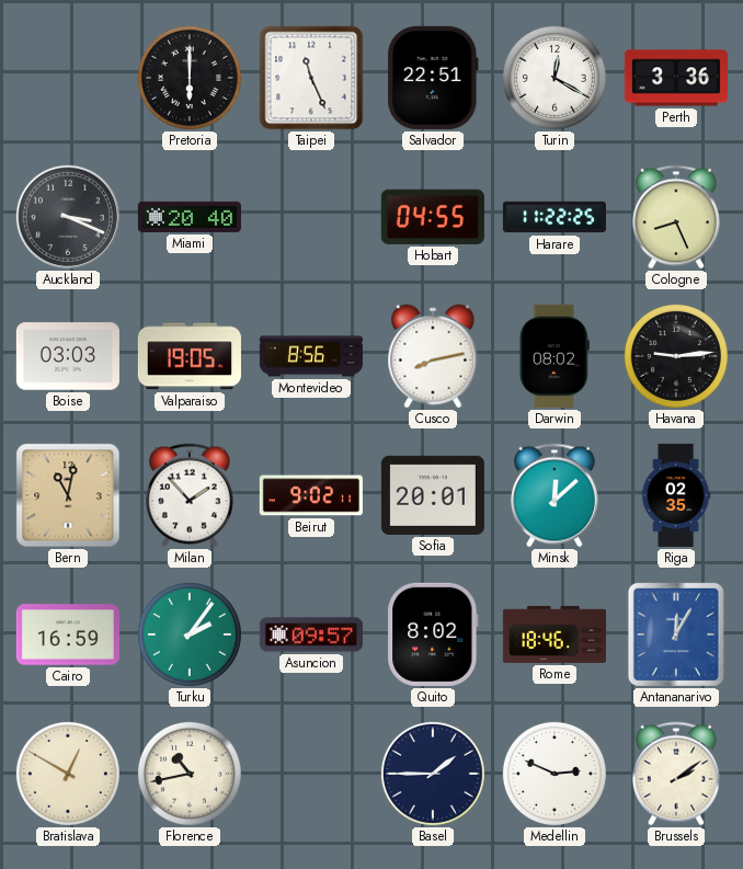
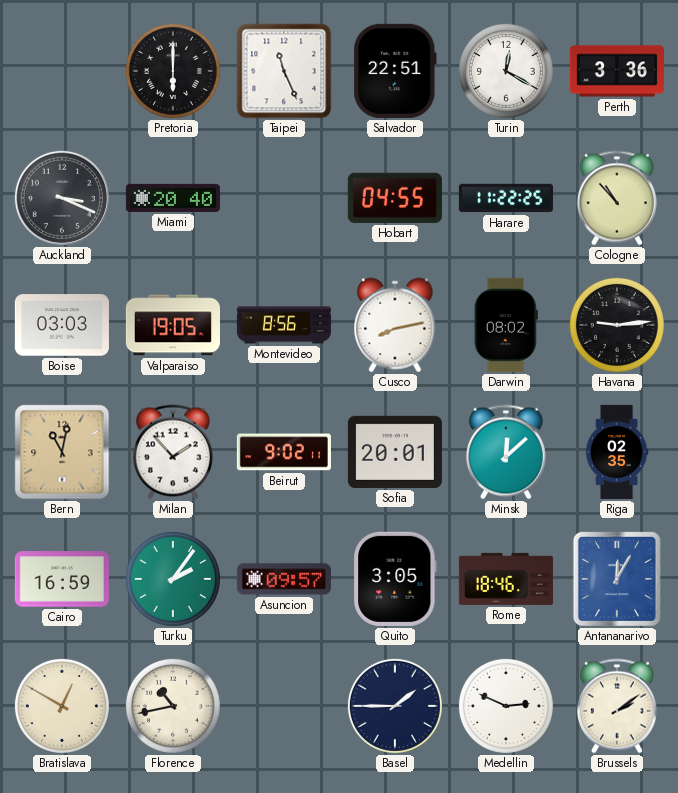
Cologne: 8:26 -> 10:53
Quito: 8:02 -> 3:05
